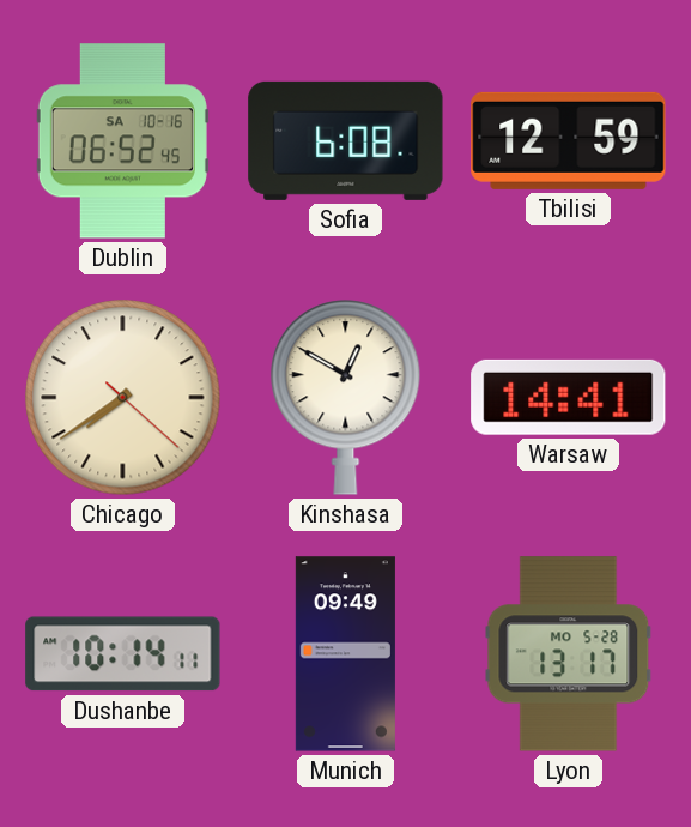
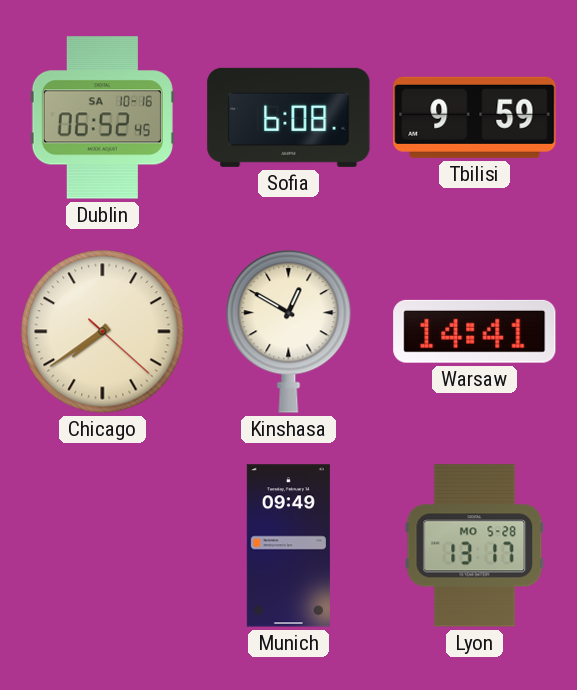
Tbilisi: 12:59 -> 9:59
Dushanbe: 10:14 -> none
